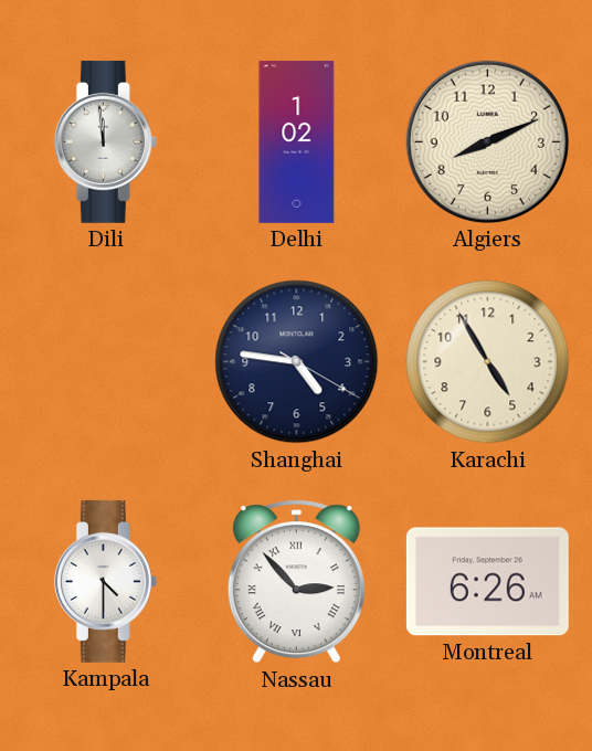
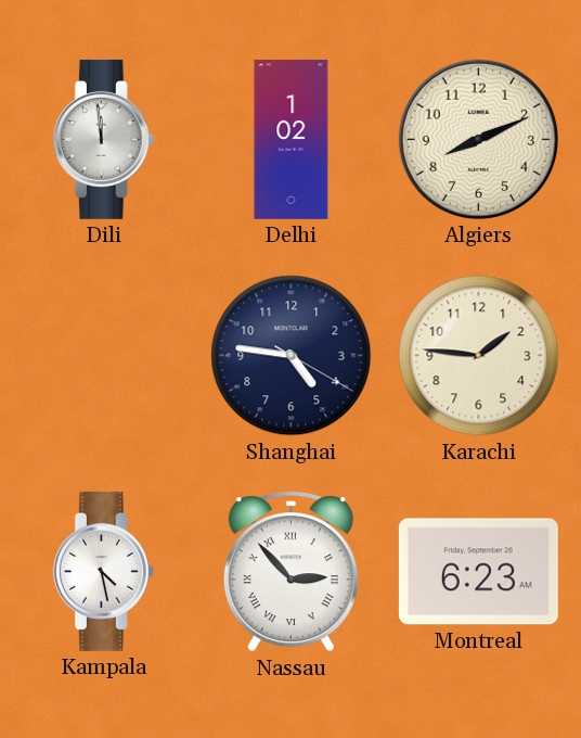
Karachi: 4:55 -> 1:46
Kampala: 4:30 -> 4:28
Montreal: 6:26 -> 6:23
